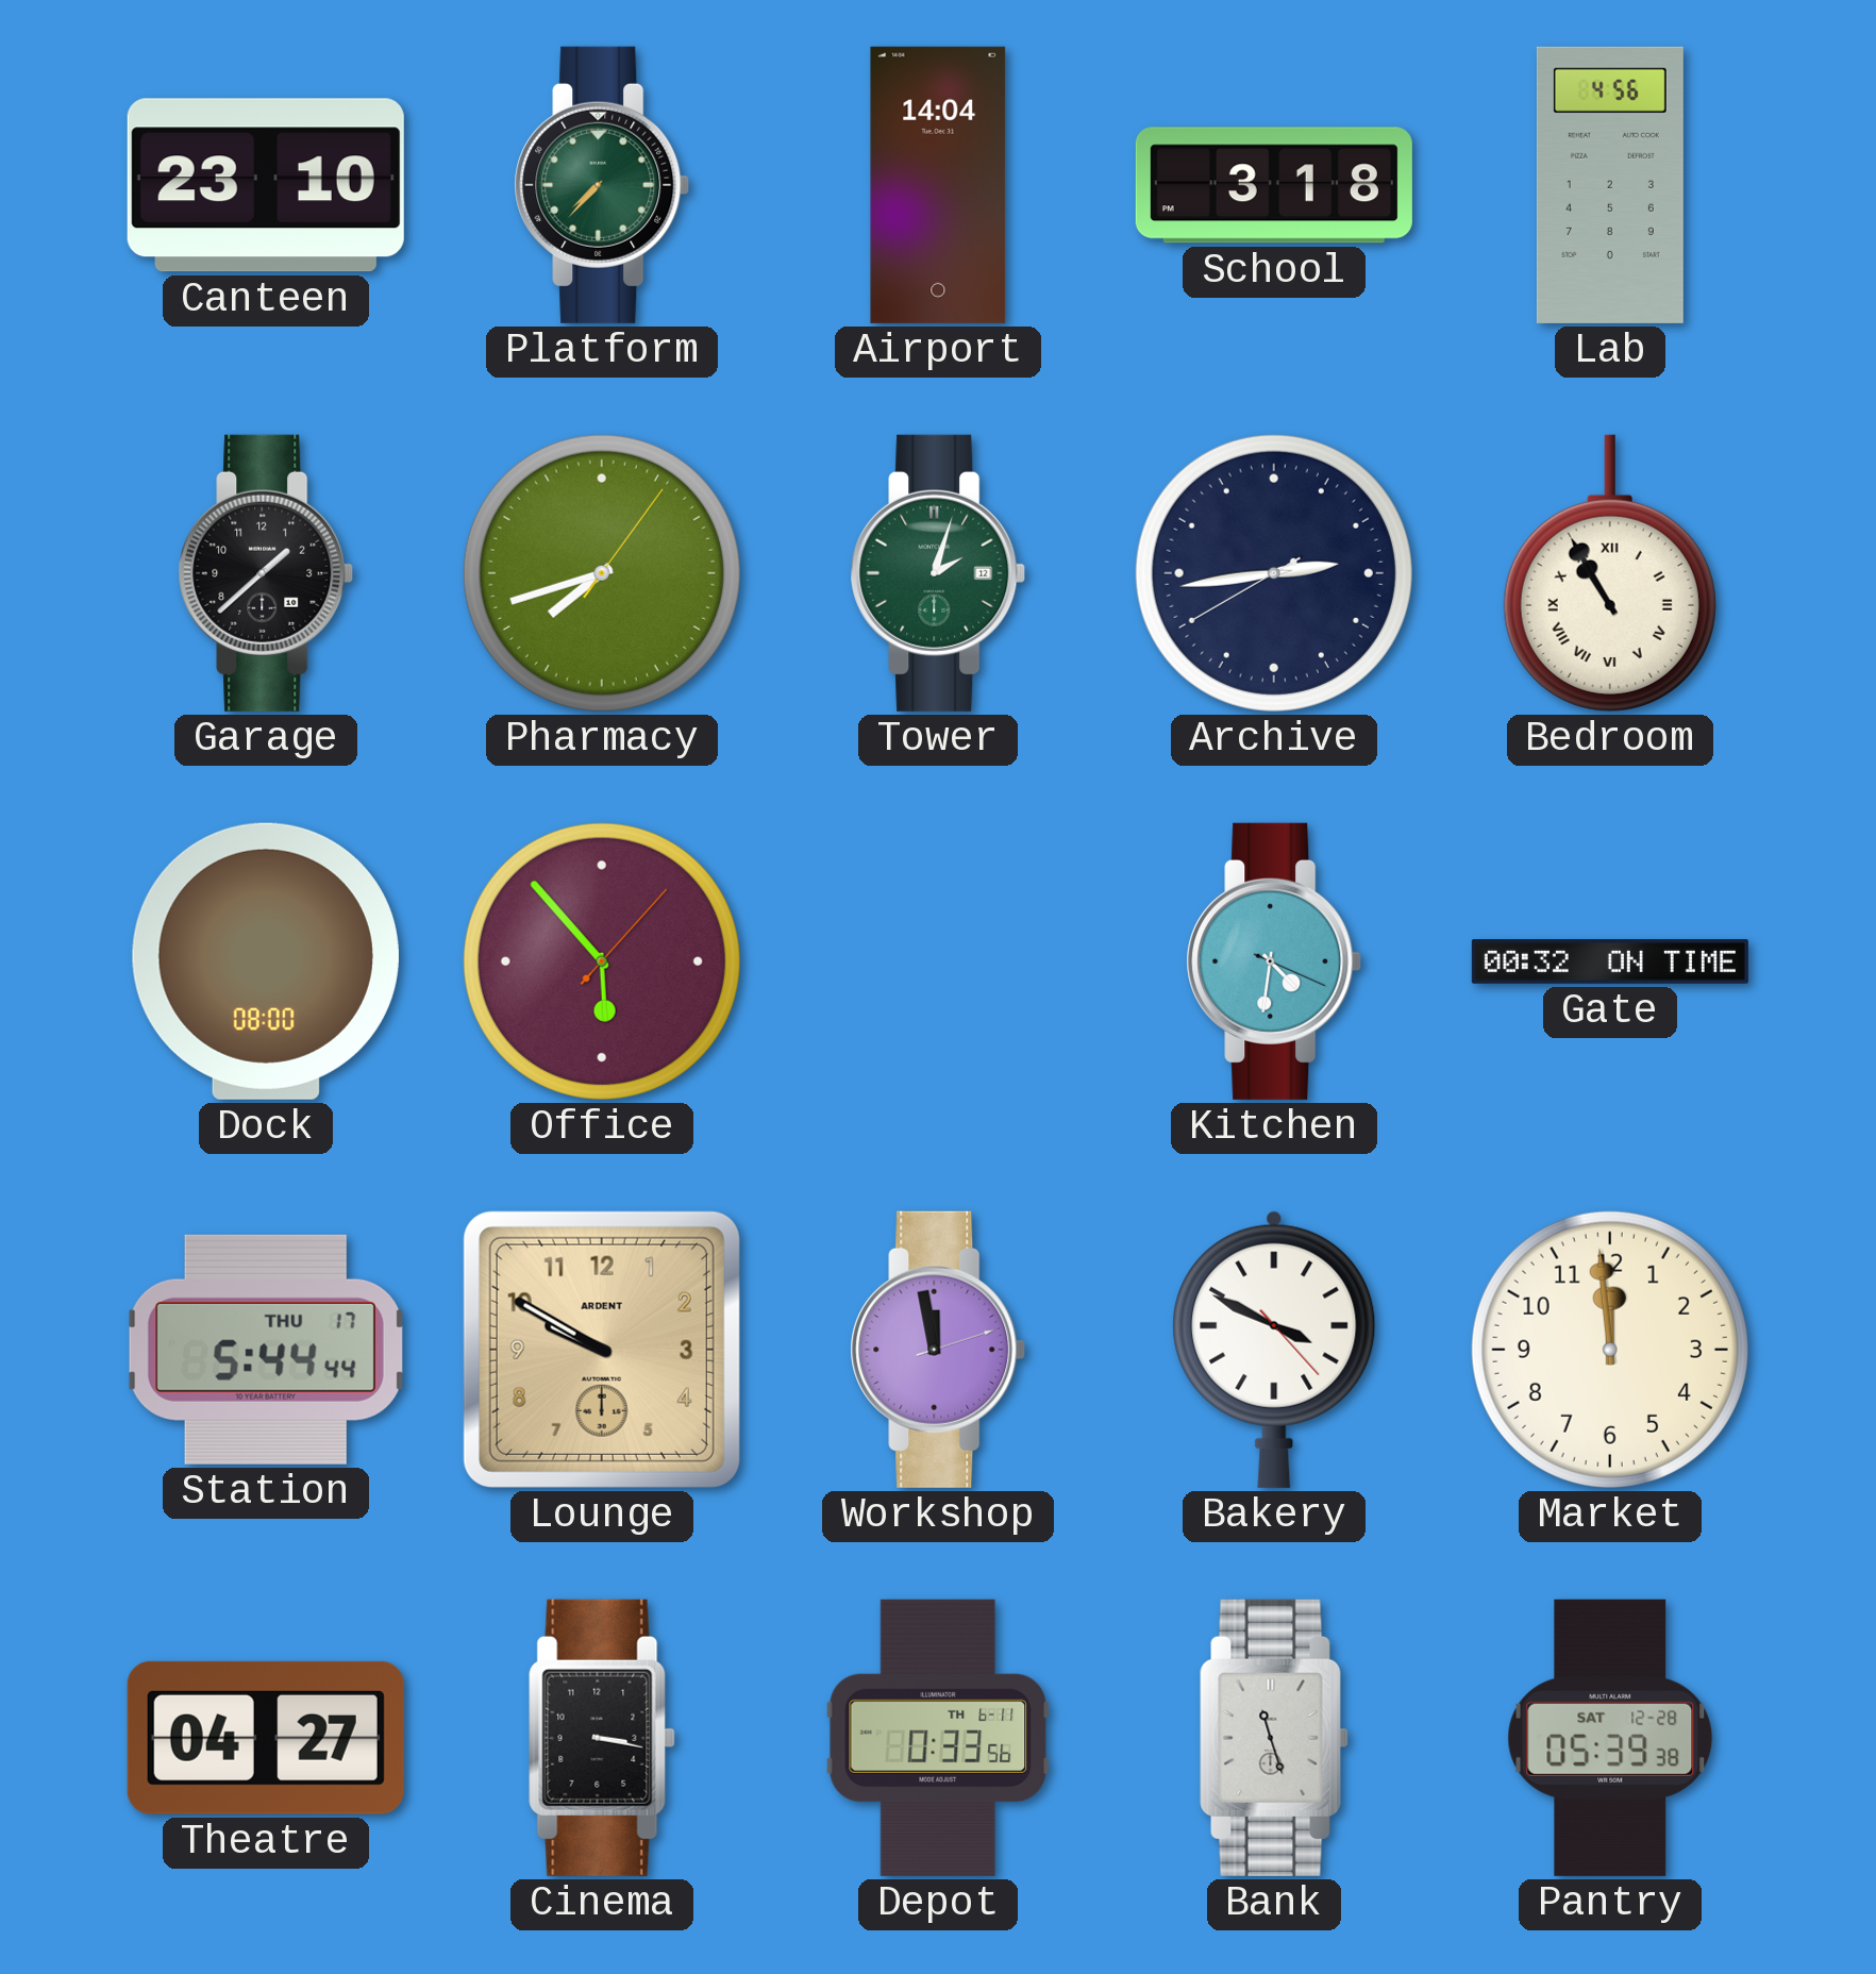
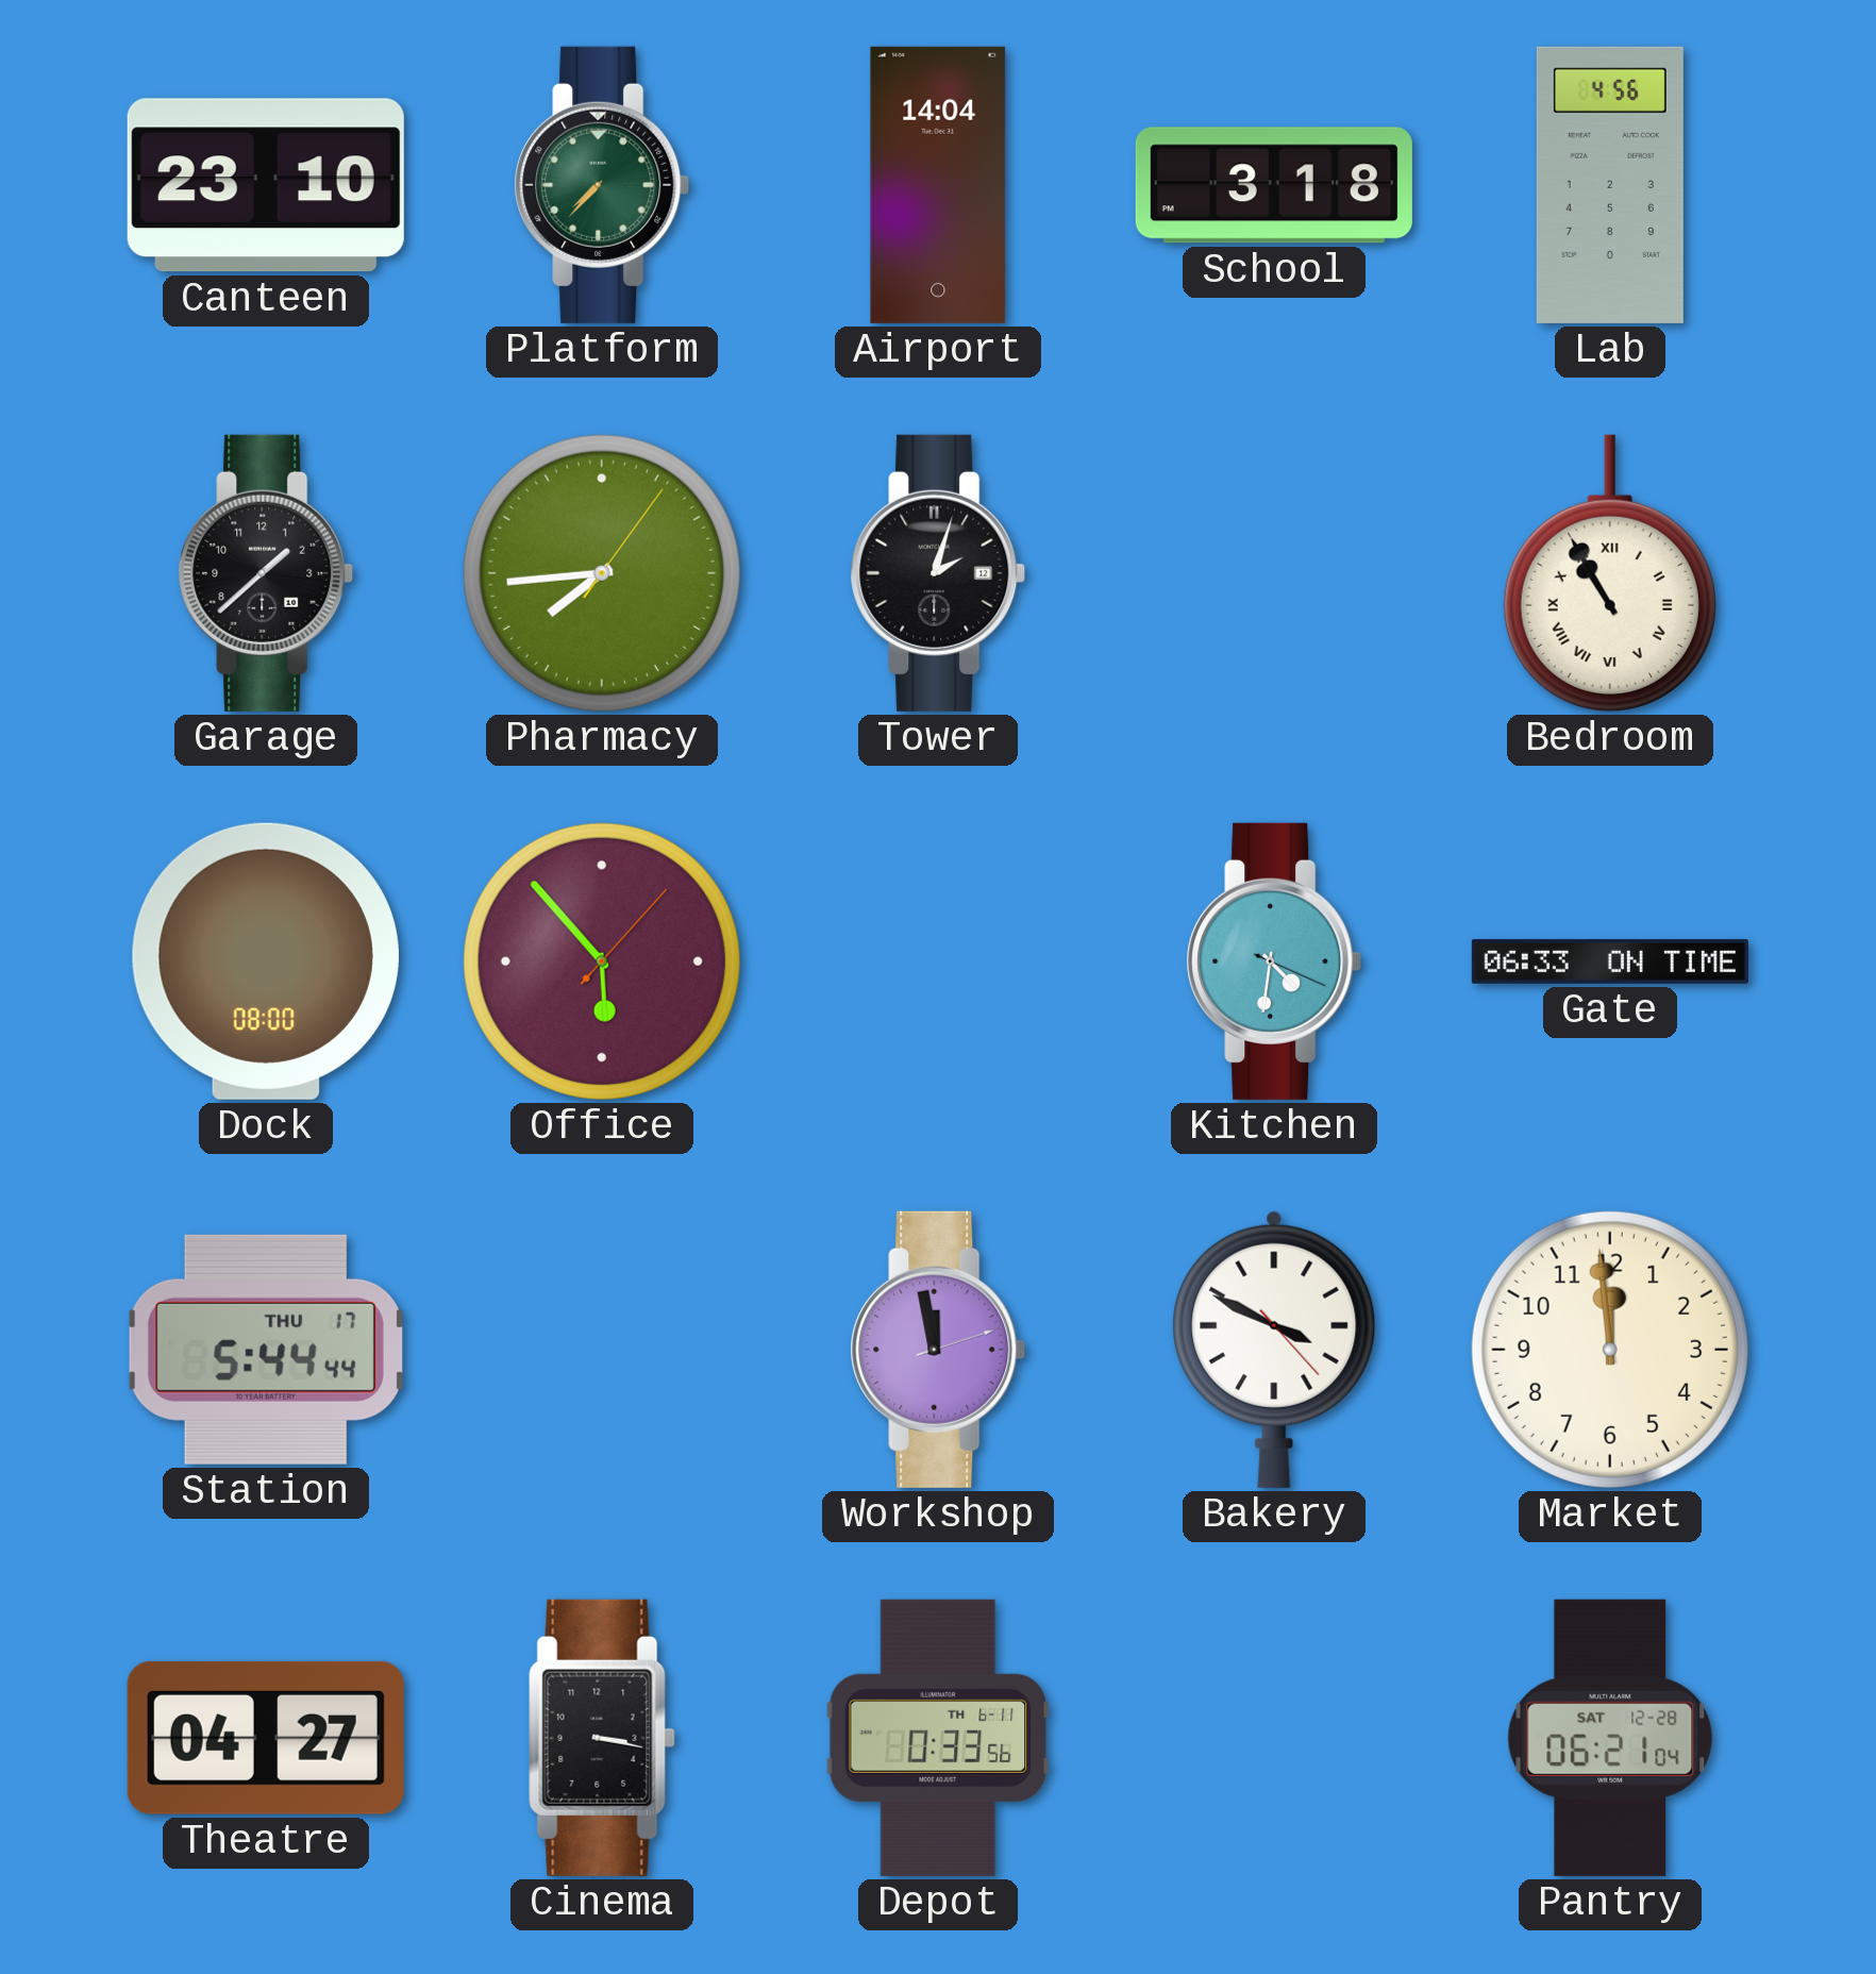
Pharmacy: 7:42 -> 7:44
Tower dial: green -> black
Archive: 2:43 -> none
Gate: 00:32 -> 06:33
Lounge: 9:50 -> none
Bank: 11:27 -> none
Pantry: 05:39 -> 06:21
